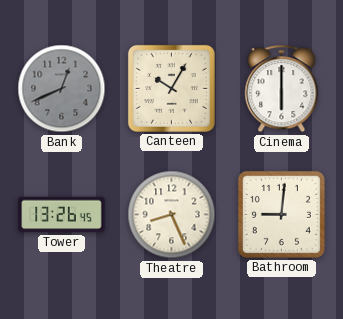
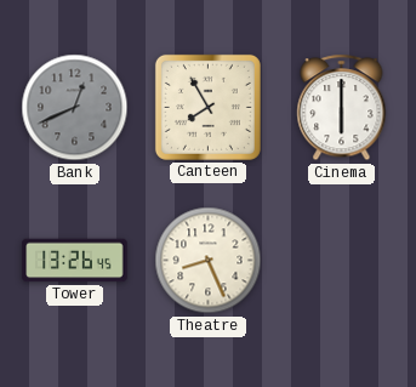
Canteen: 10:05 -> 7:55
Bathroom: 9:01 -> none
